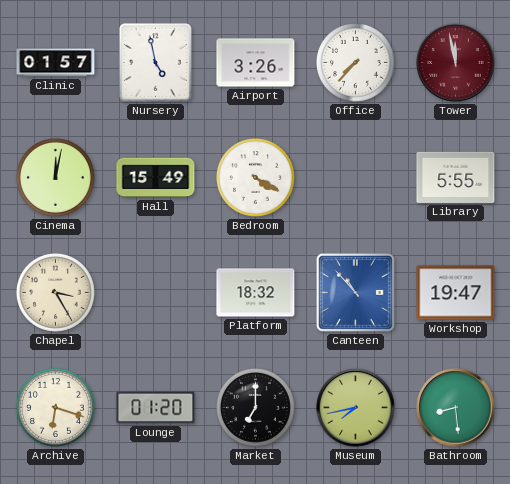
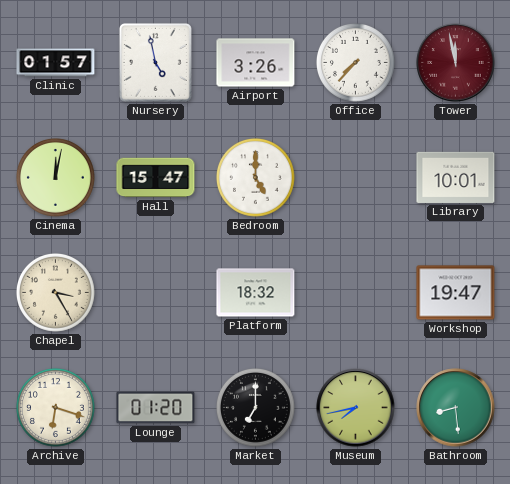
Hall: 15:49 -> 15:47
Bedroom: 4:20 -> 5:00
Library: 5:55 -> 10:01
Canteen: 10:53 -> none
